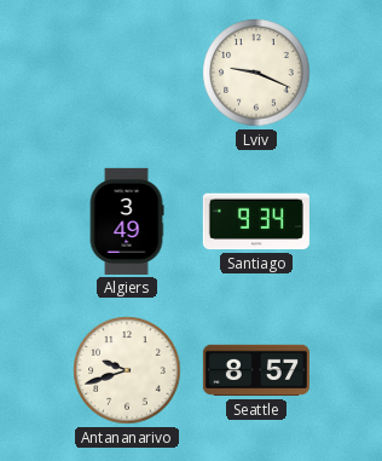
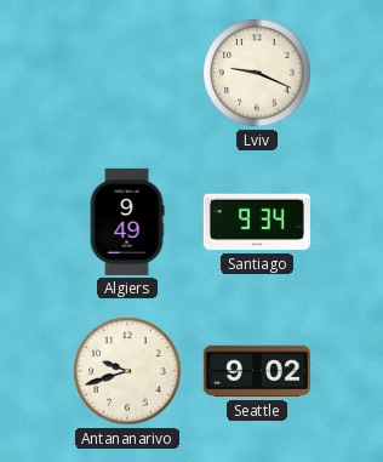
Algiers: 3:49 -> 9:49
Seattle: 8:57 -> 9:02
